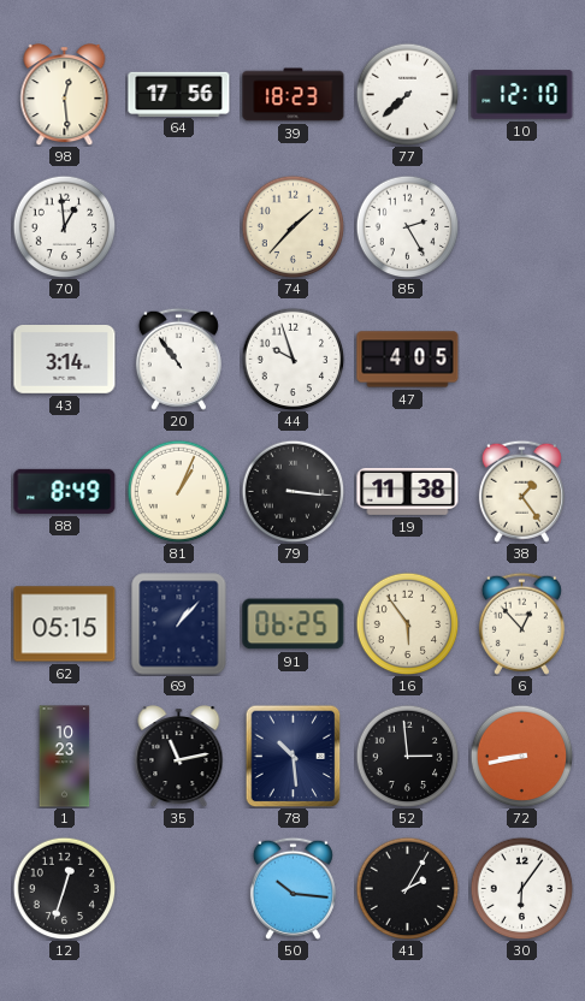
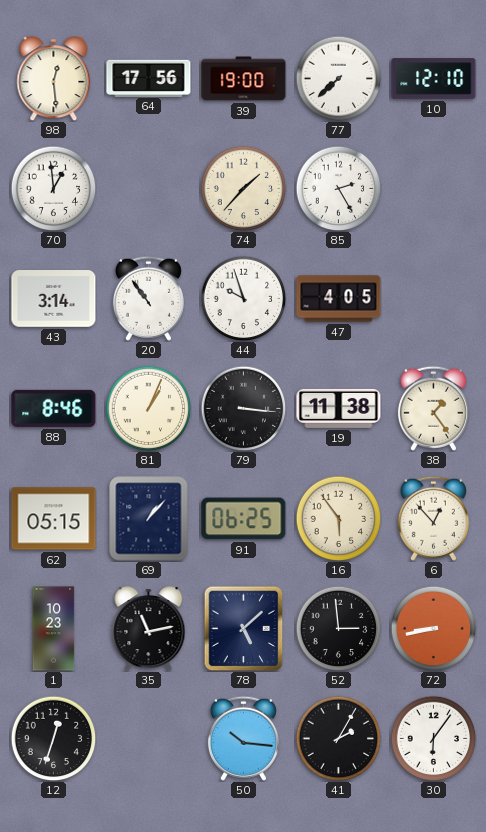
39: 18:23 -> 19:00
88: 8:49 -> 8:46
78: 10:29 -> 5:08
